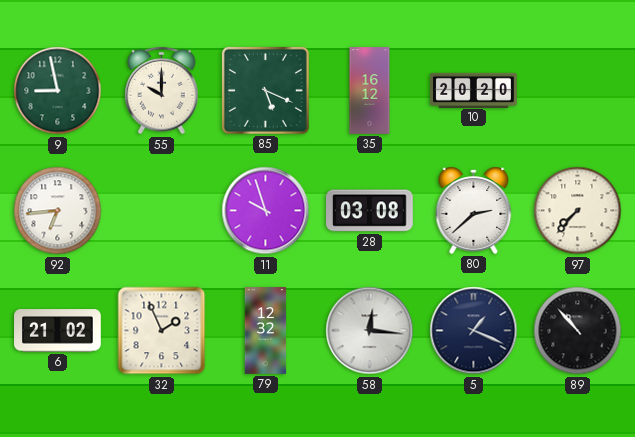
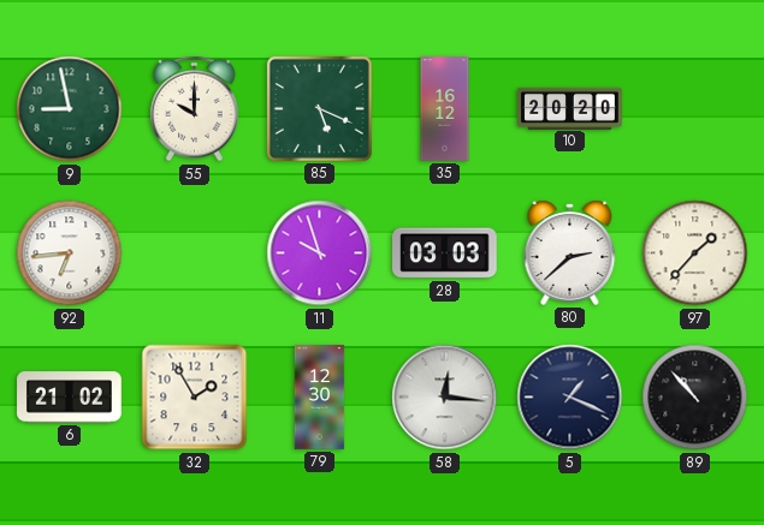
28: 03:08 -> 03:03
97: 7:37 -> 1:37
32: 1:56 -> 1:55
79: 12:32 -> 12:30
